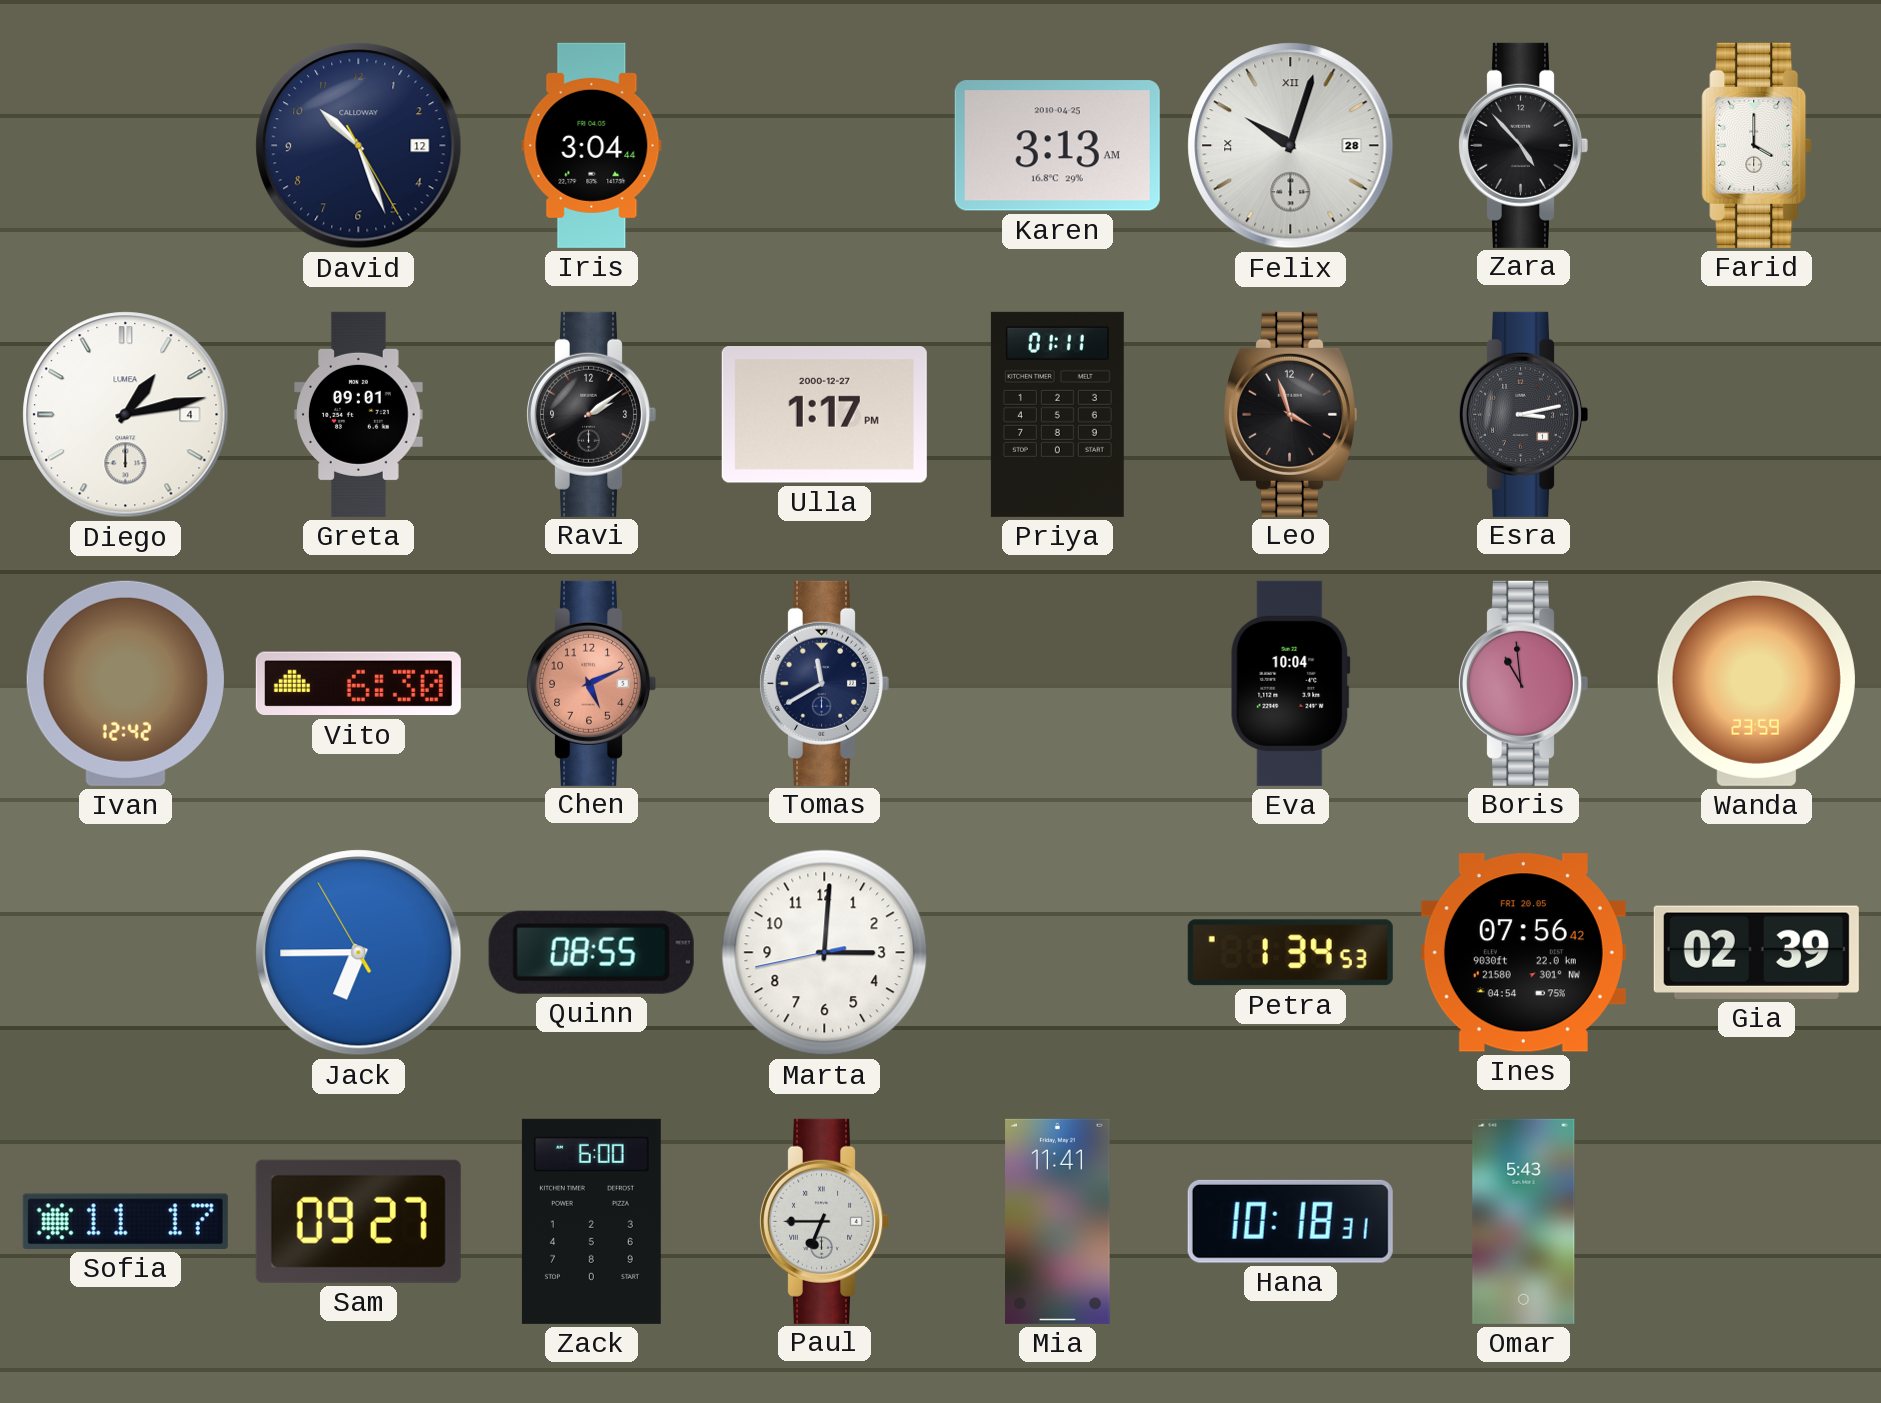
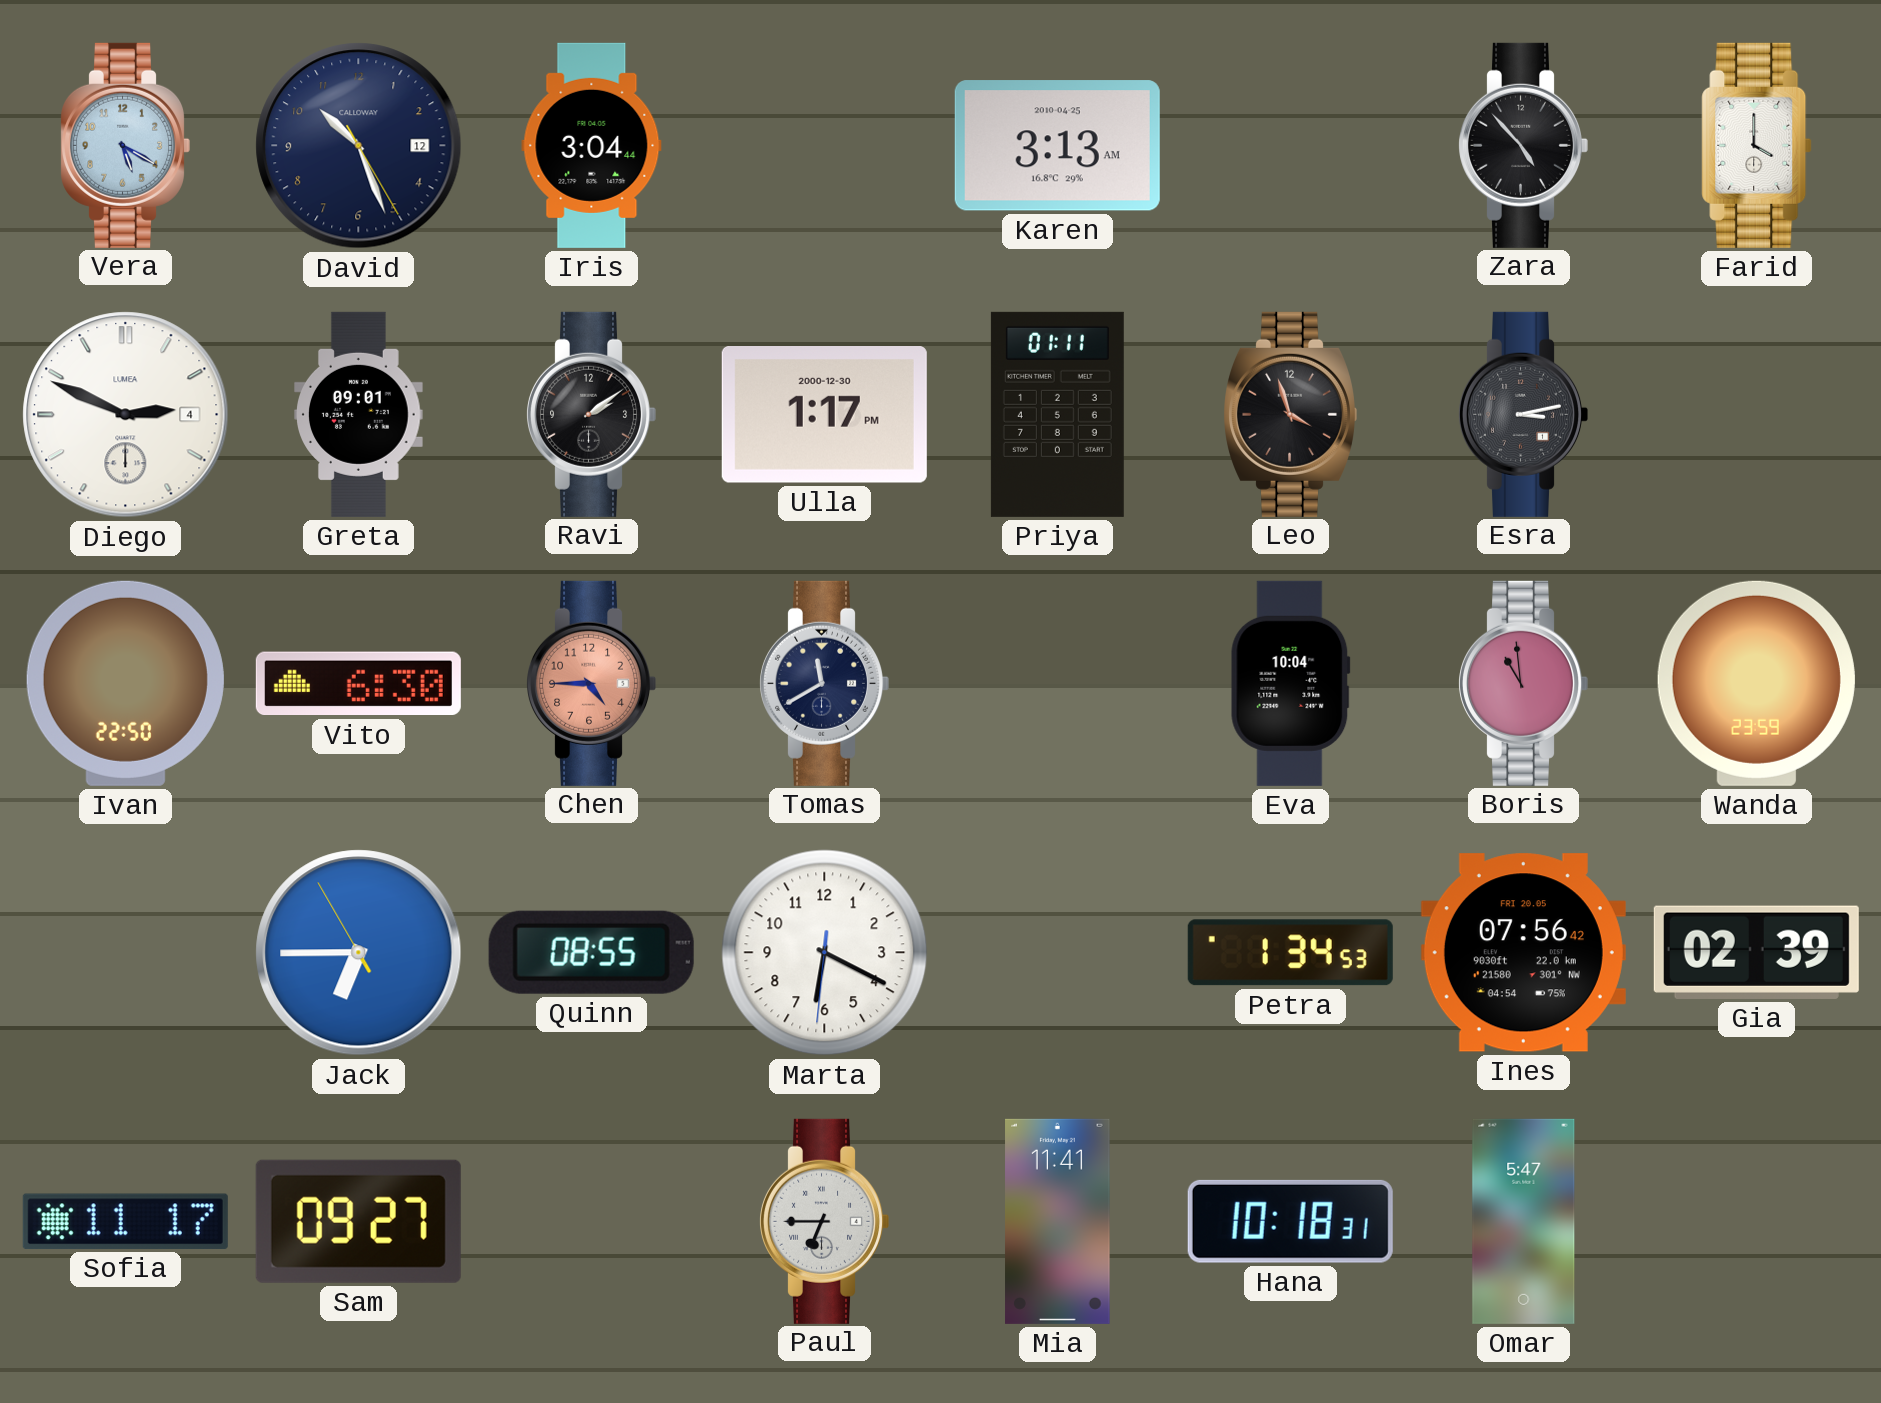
Vera: none -> 5:20
Felix: 10:03 -> none
Diego: 1:13 -> 2:49
Ulla date: 2000-12-27 -> 2000-12-30
Ivan: 12:42 -> 22:50
Chen: 5:11 -> 4:45
Marta: 3:00 -> 6:19
Zack: 6:00 -> none
Omar: 5:43 -> 5:47
